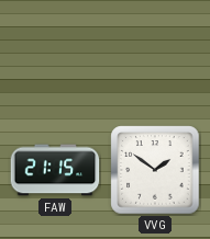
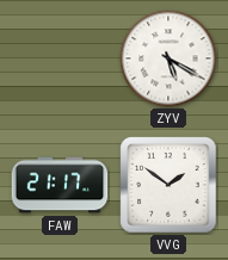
ZYV: none -> 5:20
FAW: 21:15 -> 21:17
